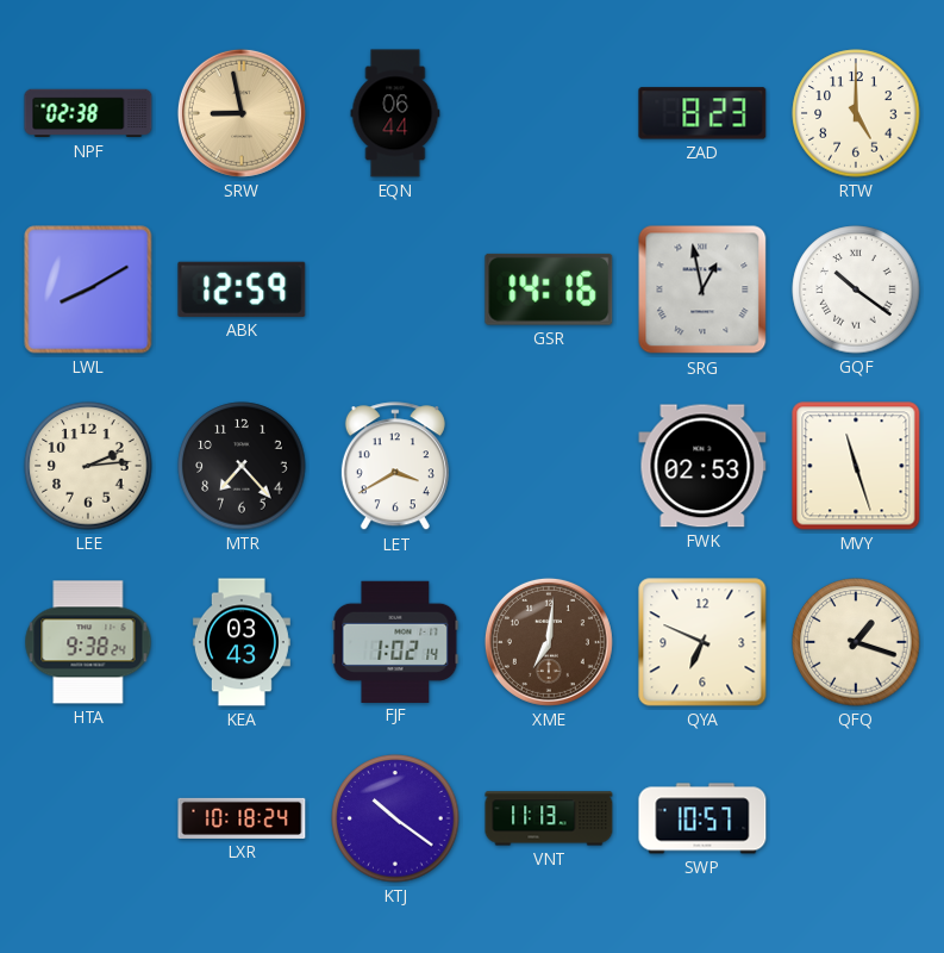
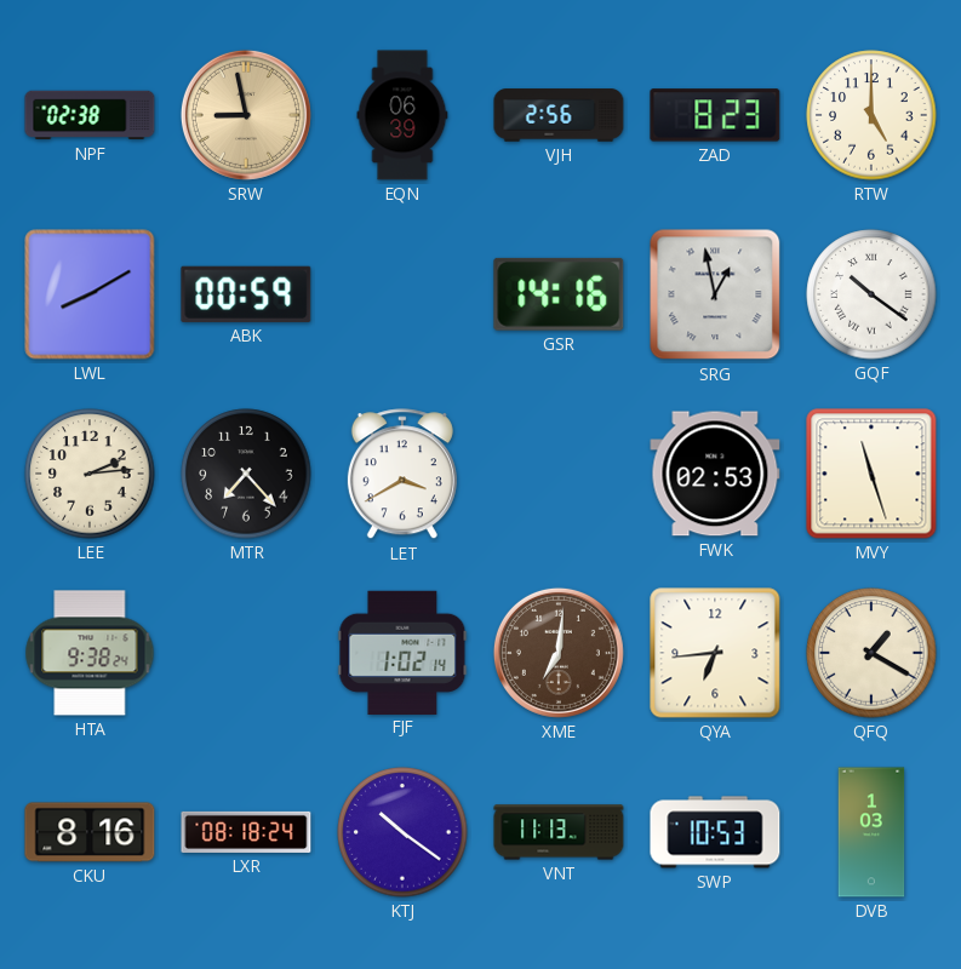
EQN: 06:44 -> 06:39
VJH: none -> 2:56
ABK: 12:59 -> 00:59
KEA: 03:43 -> none
QYA: 6:49 -> 6:44
QFQ: 1:18 -> 1:20
CKU: none -> 8:16
LXR: 10:18 -> 08:18
SWP: 10:57 -> 10:53
DVB: none -> 1:03
